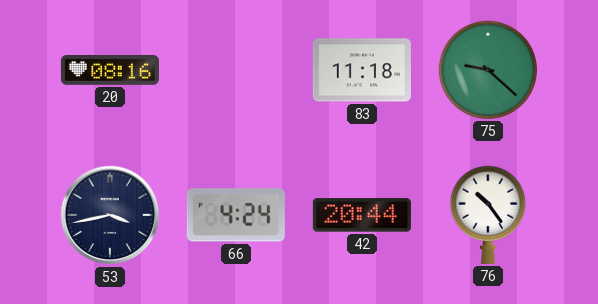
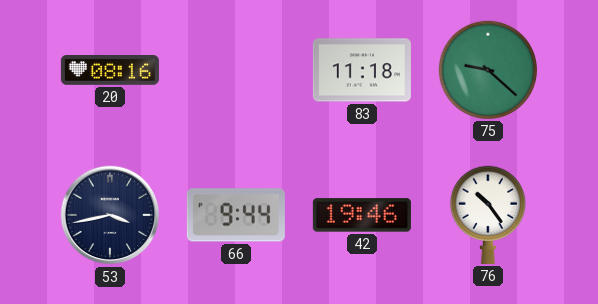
66: 4:24 -> 9:44
42: 20:44 -> 19:46
